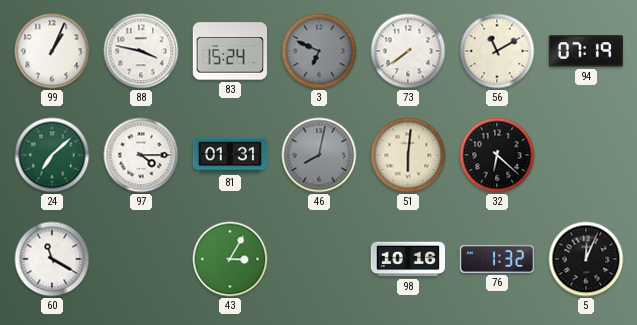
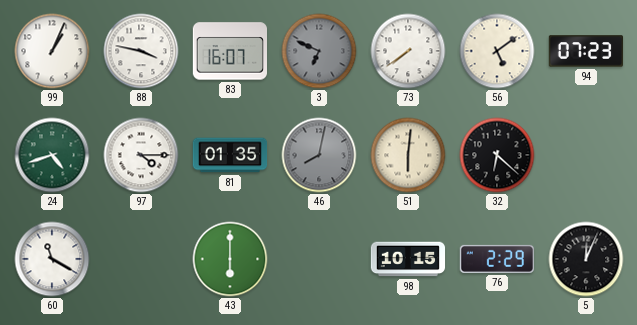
83: 15:24 -> 16:07
56: 11:10 -> 5:09
94: 07:19 -> 07:23
24: 7:08 -> 4:42
81: 01:31 -> 01:35
43: 3:05 -> 6:00
98: 10:16 -> 10:15
76: 1:32 -> 2:29
